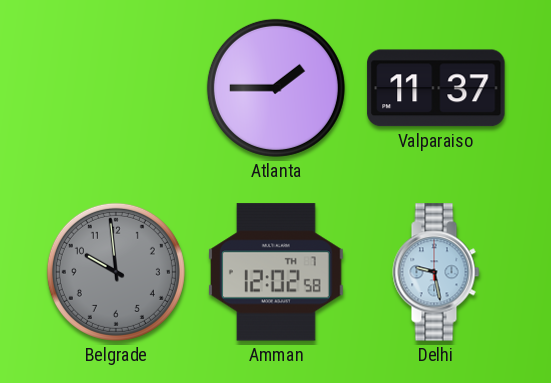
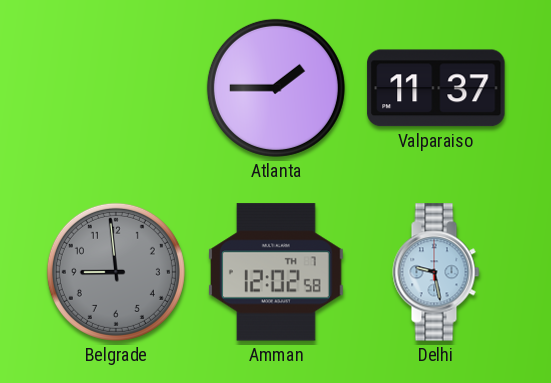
Belgrade: 9:59 -> 8:59
